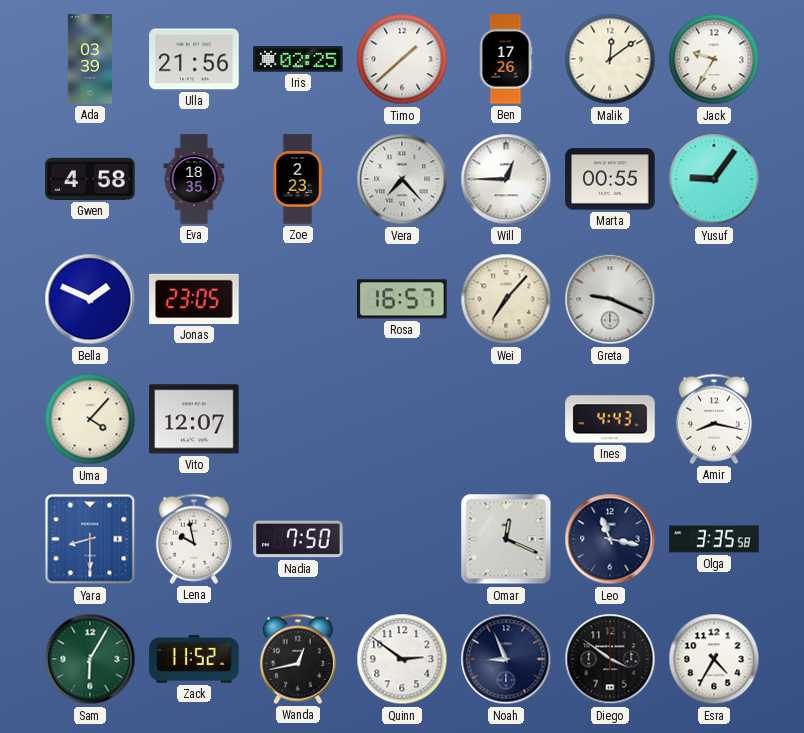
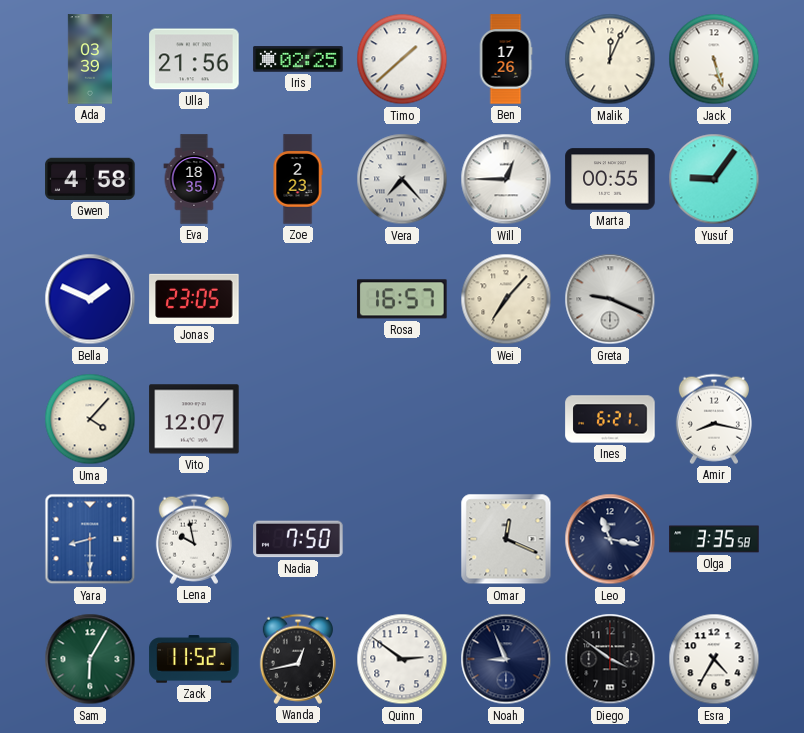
Malik: 12:09 -> 12:04
Jack: 9:35 -> 5:27
Ines: 4:43 -> 6:21
